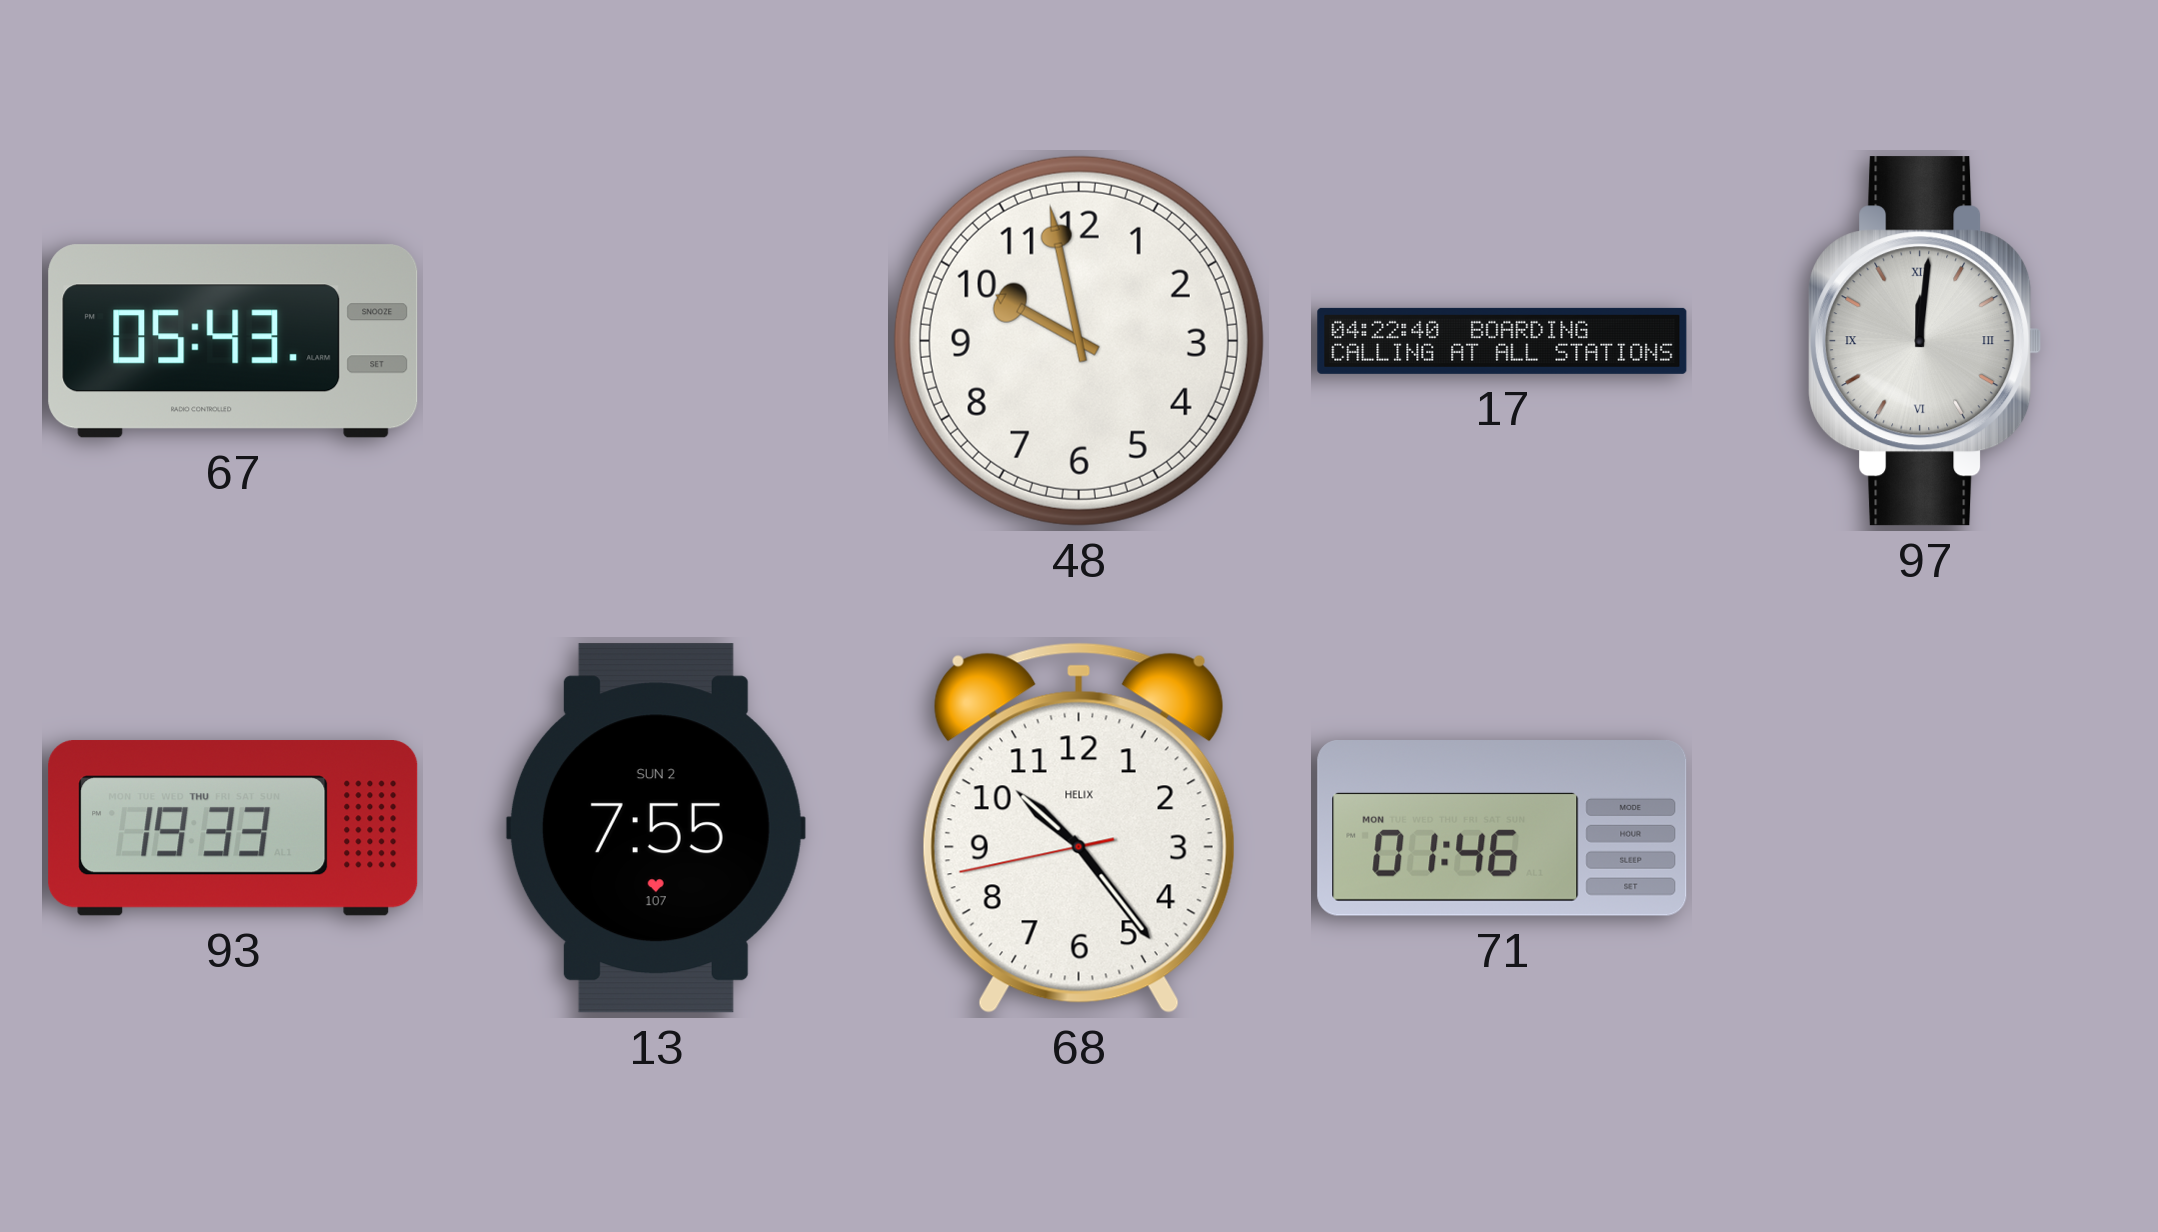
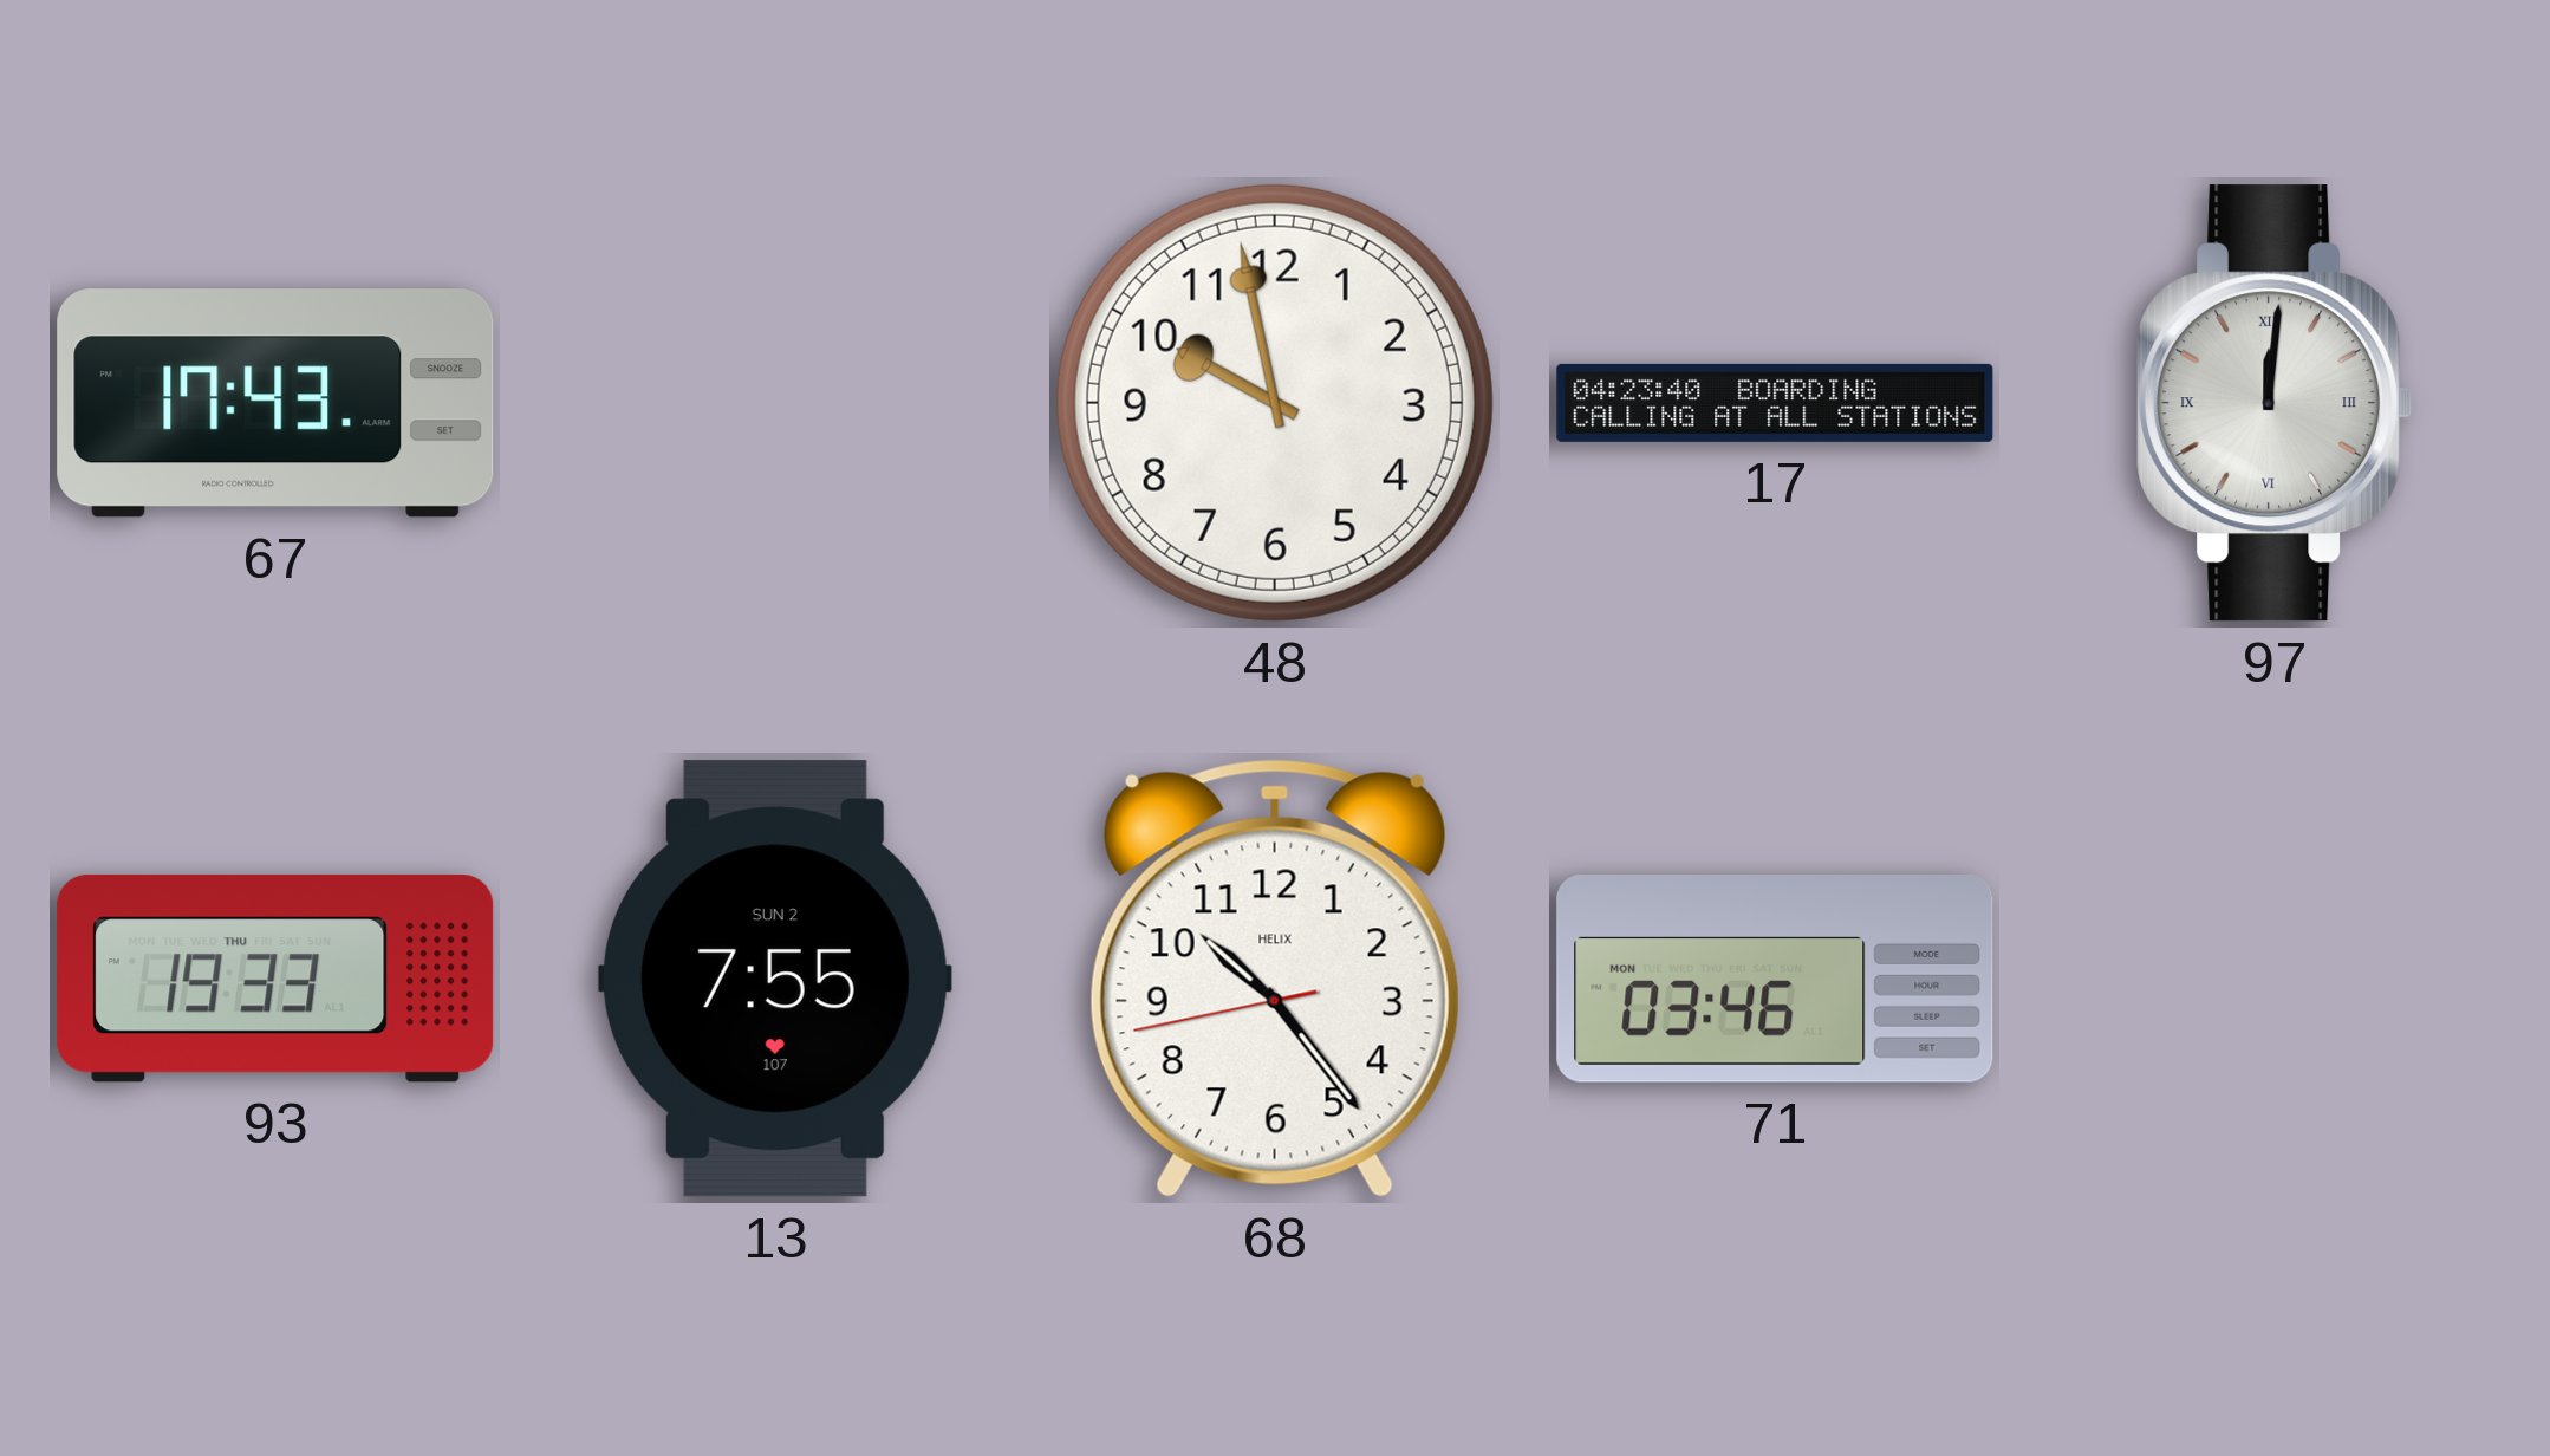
67: 05:43 -> 17:43
17: 04:22 -> 04:23
71: 01:46 -> 03:46
